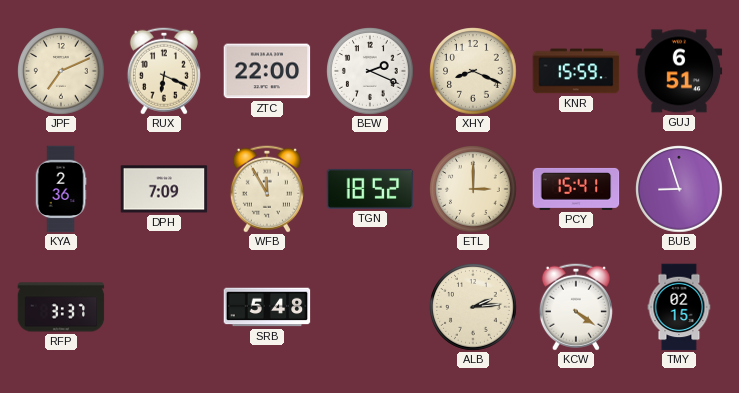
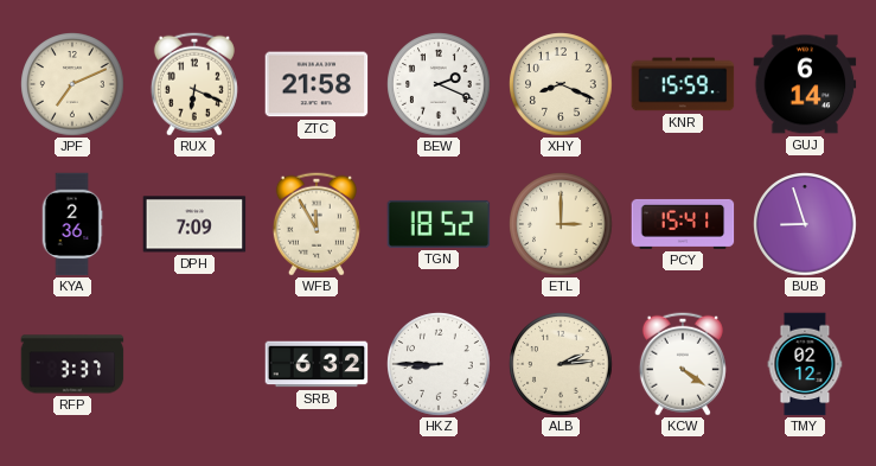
ZTC: 22:00 -> 21:58
GUJ: 6:51 -> 6:14
SRB: 5:48 -> 6:32
HKZ: none -> 8:45
TMY: 02:15 -> 02:12
